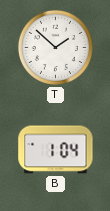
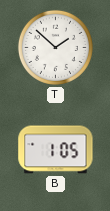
B: 1:04 -> 1:05
